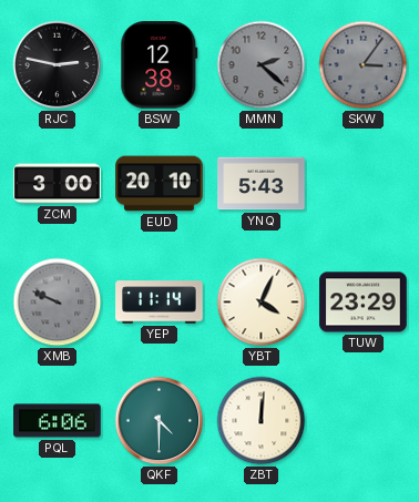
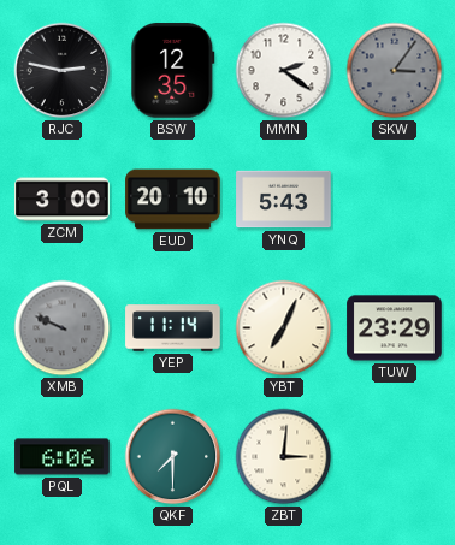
BSW: 12:38 -> 12:35
MMN: 2:22 -> 2:21
MMN dial: grey -> white
YBT: 4:04 -> 7:04
QKF: 4:30 -> 7:30
ZBT: 12:01 -> 3:01
